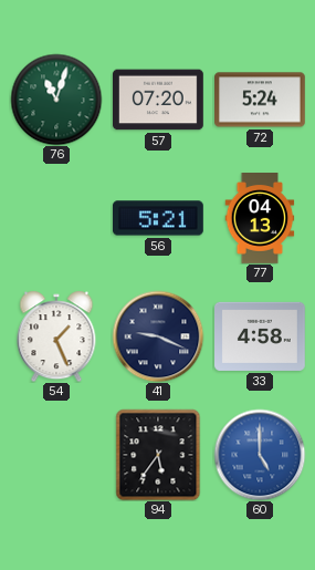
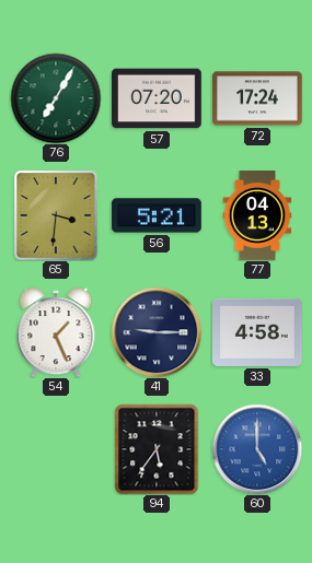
76: 11:03 -> 7:05
72: 5:24 -> 17:24
65: none -> 3:31
41: 9:19 -> 9:15
